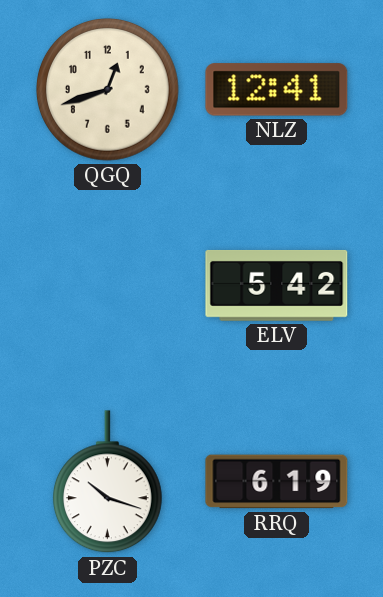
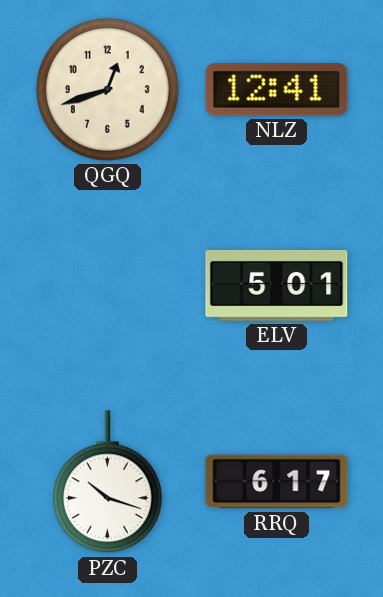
ELV: 5:42 -> 5:01
RRQ: 6:19 -> 6:17
